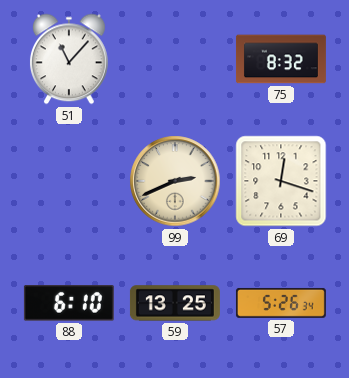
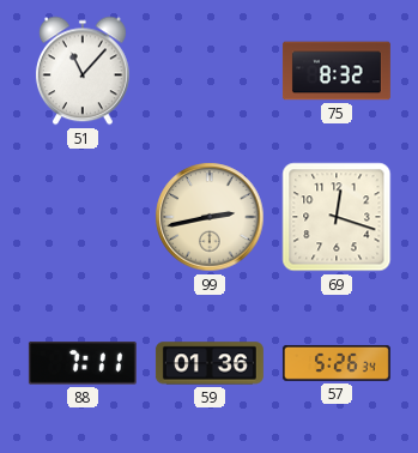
99: 2:41 -> 2:43
88: 6:10 -> 7:11
59: 13:25 -> 01:36
